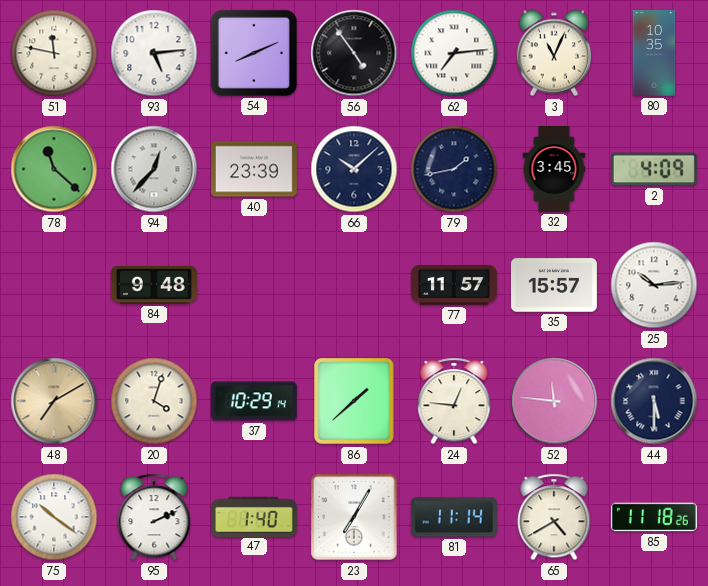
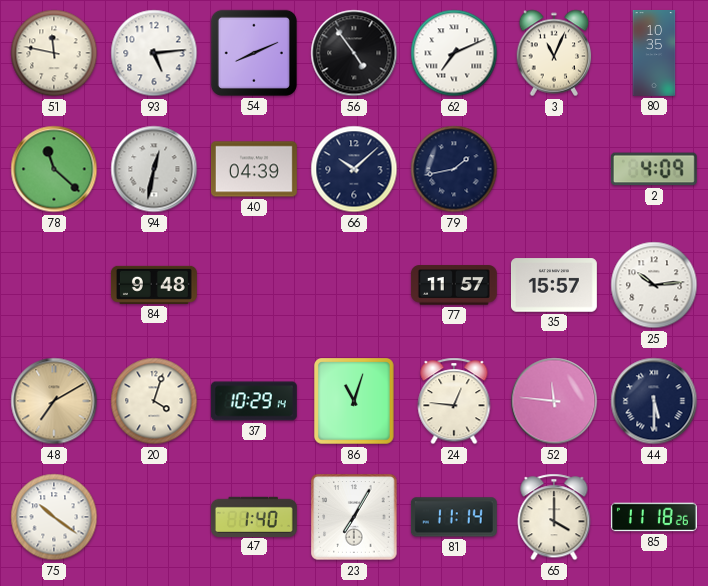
62: 7:14 -> 7:11
94: 12:37 -> 12:32
40: 23:39 -> 04:39
32: 3:45 -> none
86: 1:38 -> 11:03
95: 2:11 -> none
65: 4:40 -> 4:00
